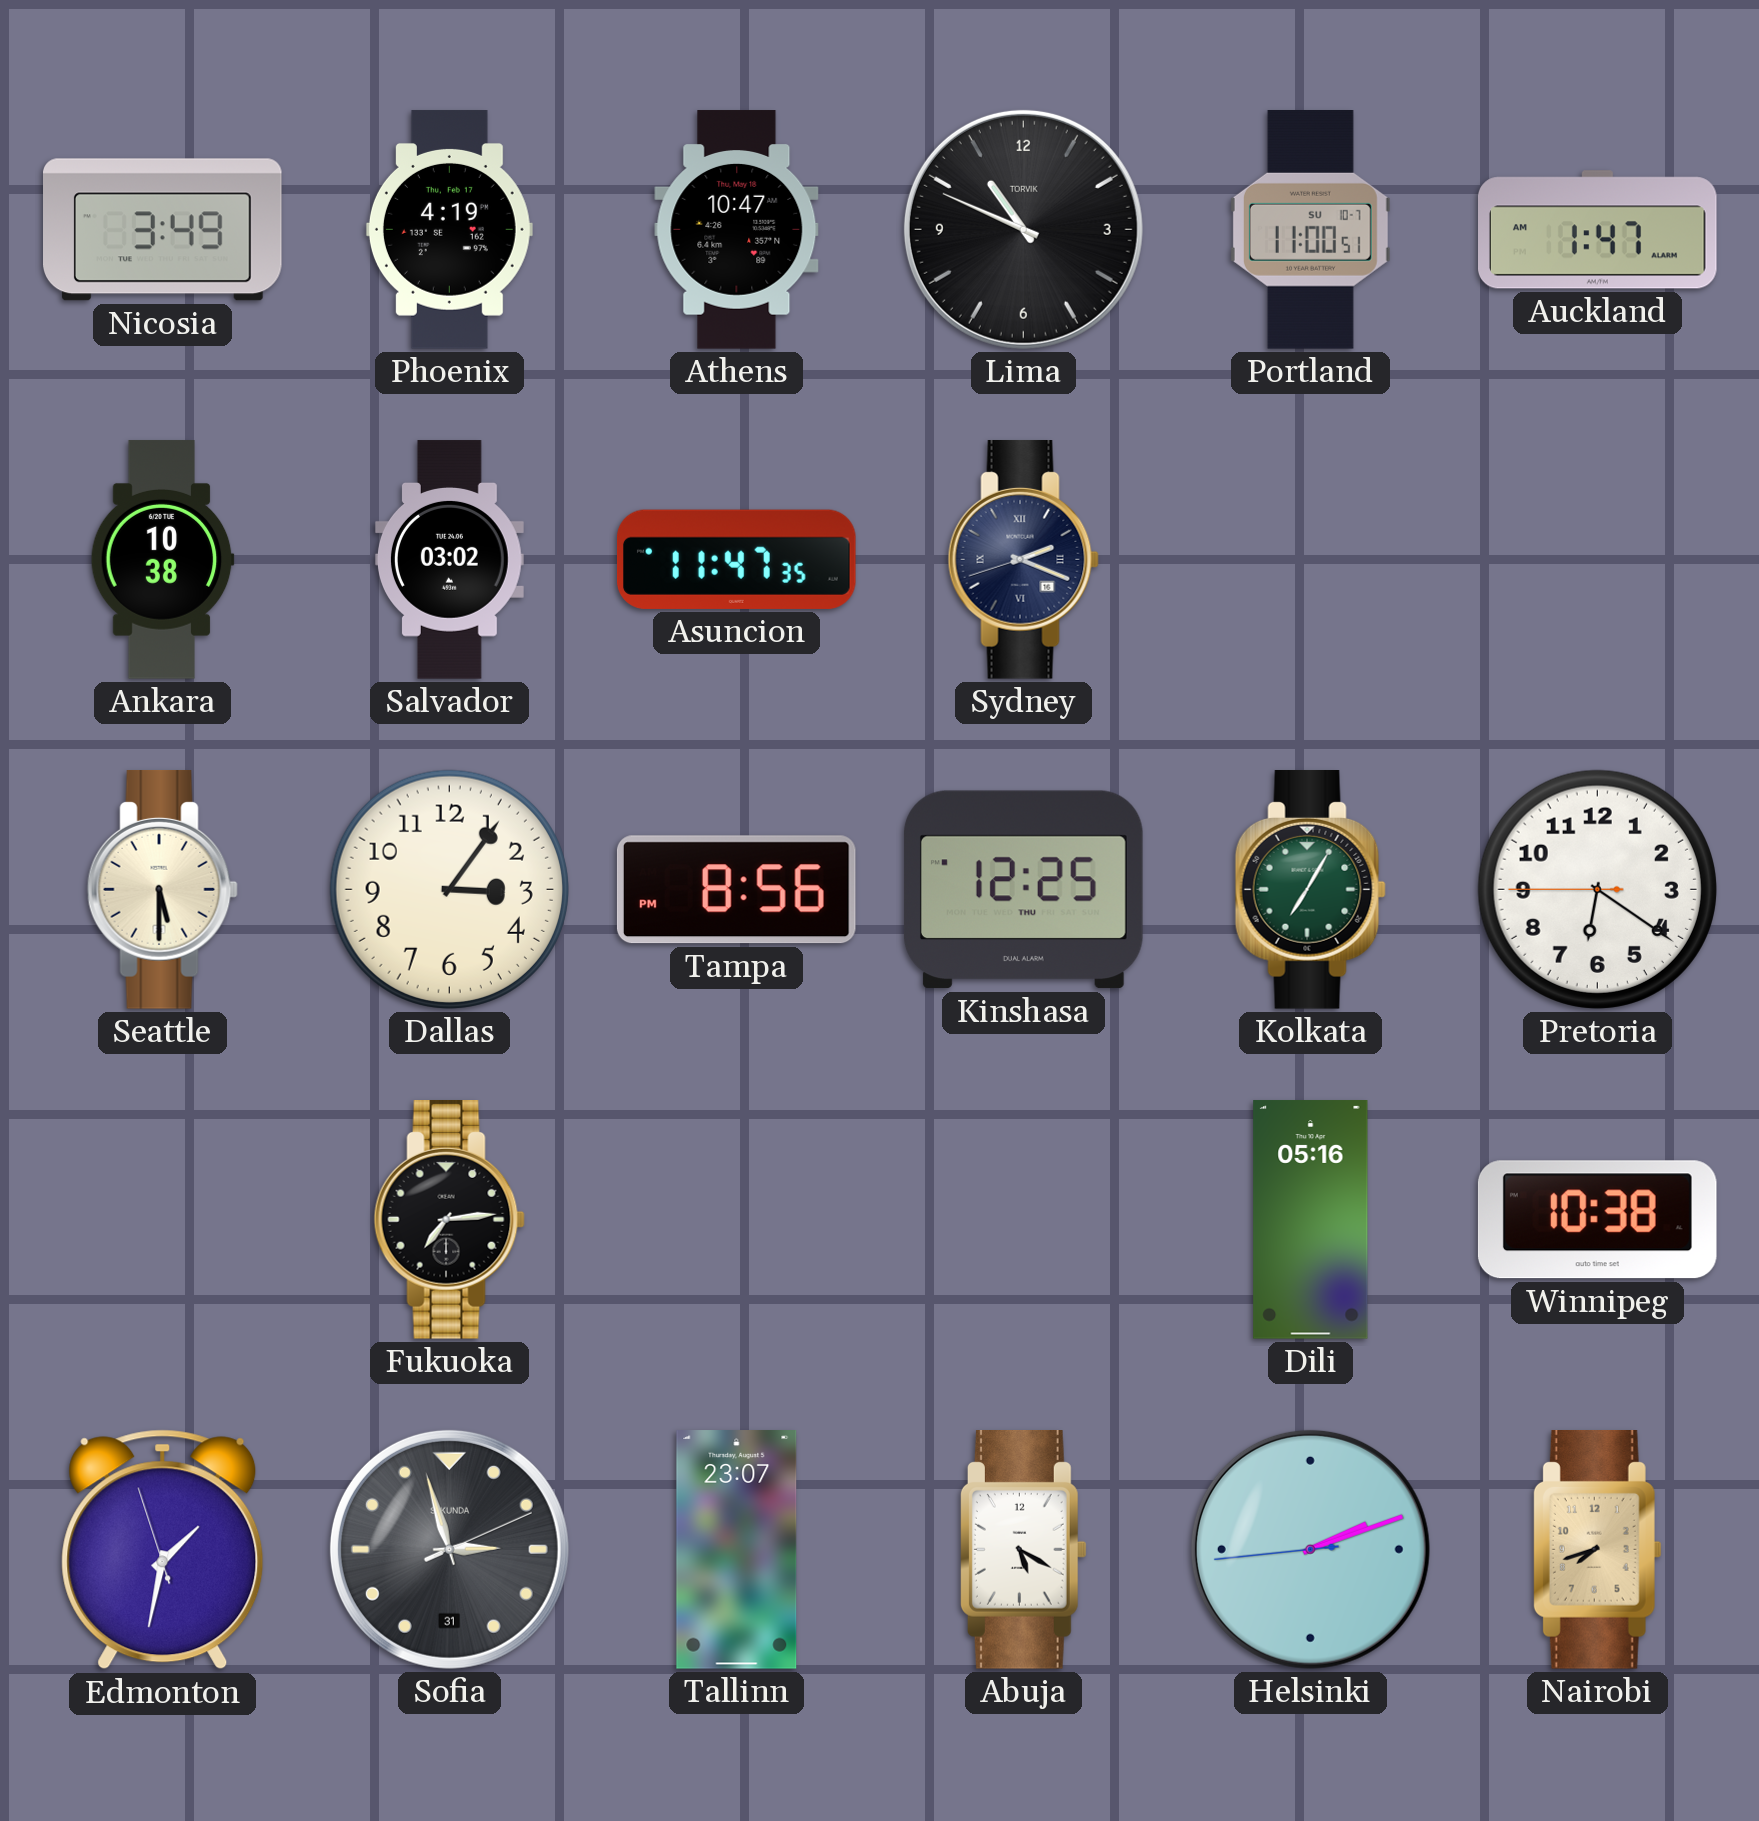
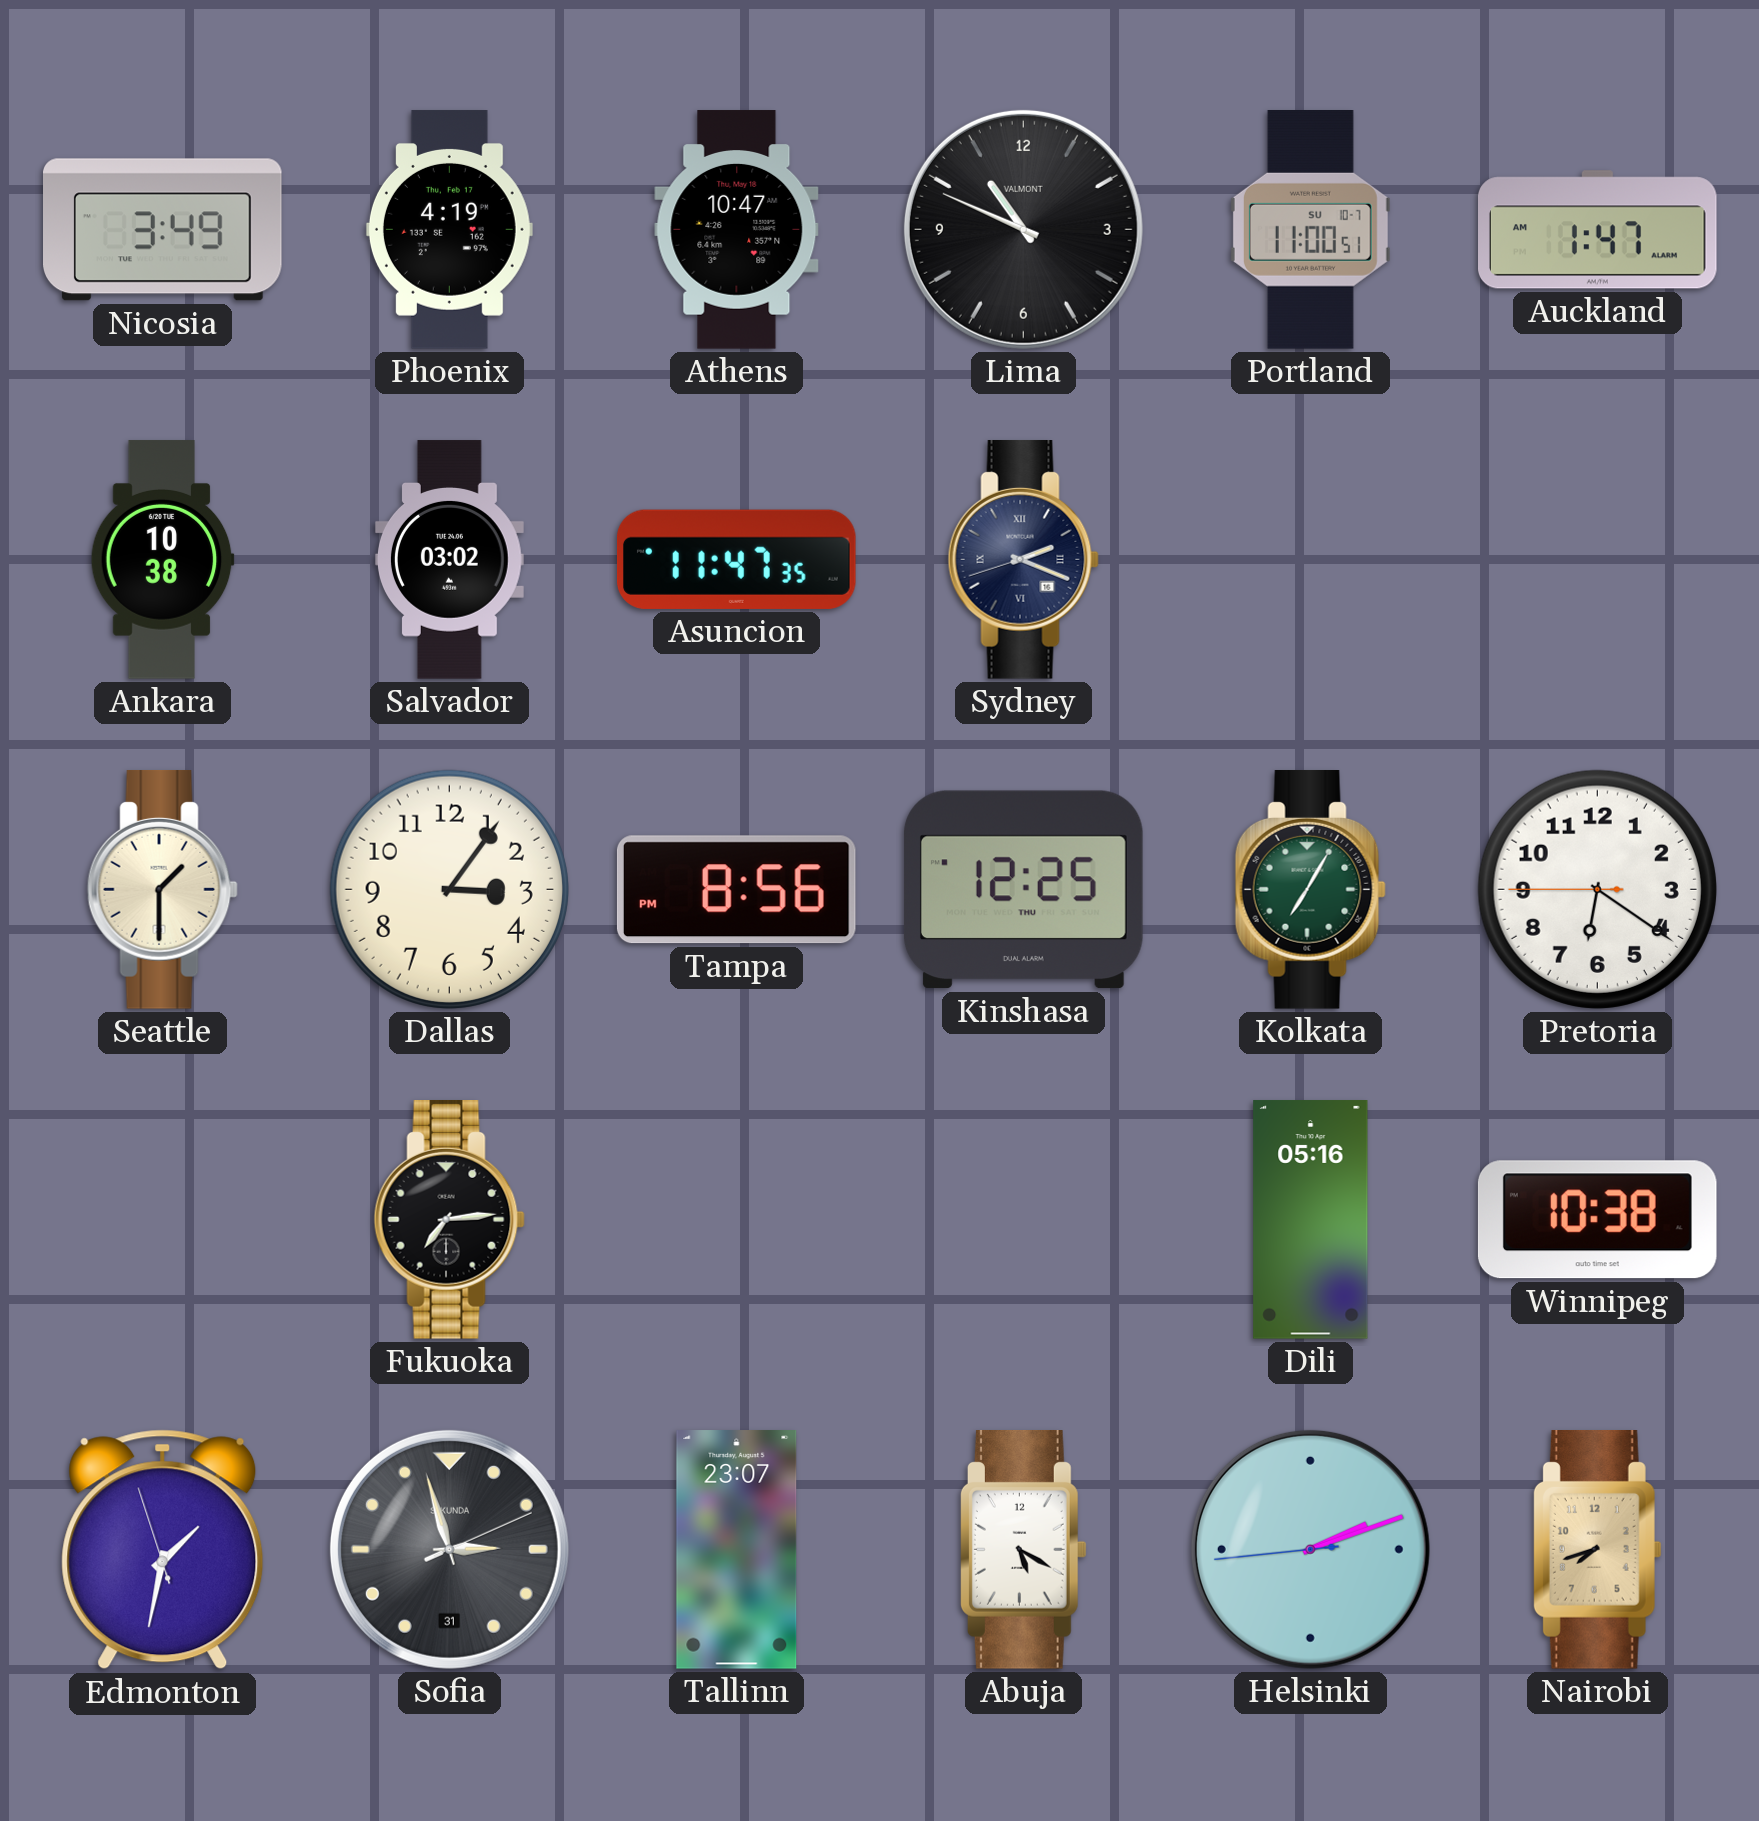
Lima brand: TORVIK -> VALMONT
Seattle: 5:30 -> 1:30
